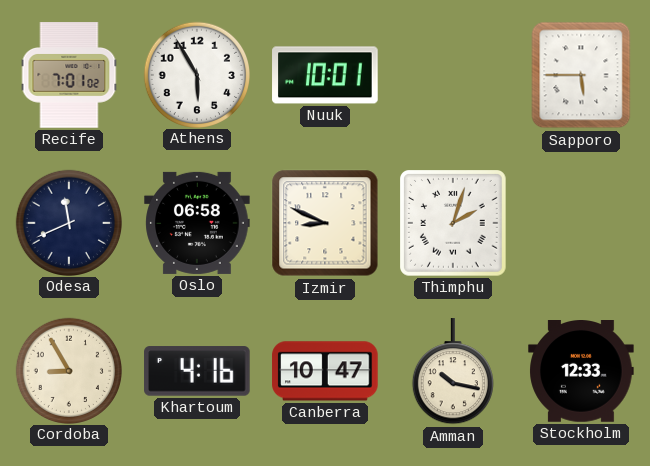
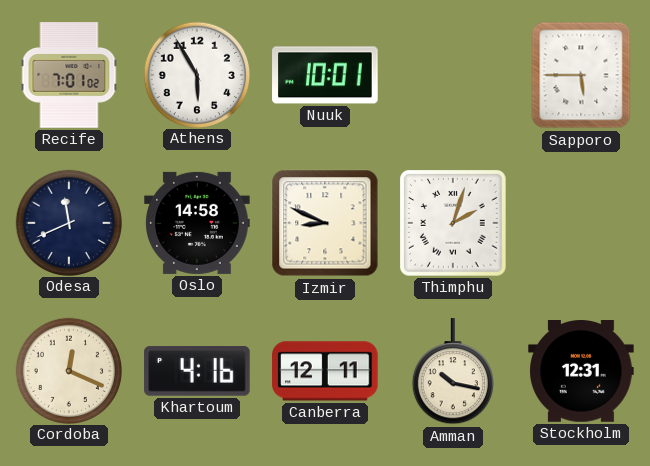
Oslo: 06:58 -> 14:58
Cordoba: 8:55 -> 12:19
Canberra: 10:47 -> 12:11
Stockholm: 12:33 -> 12:31
